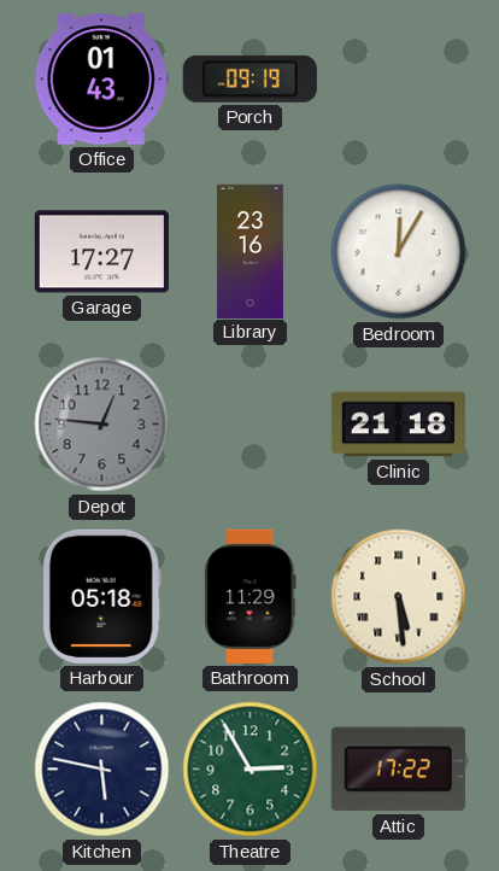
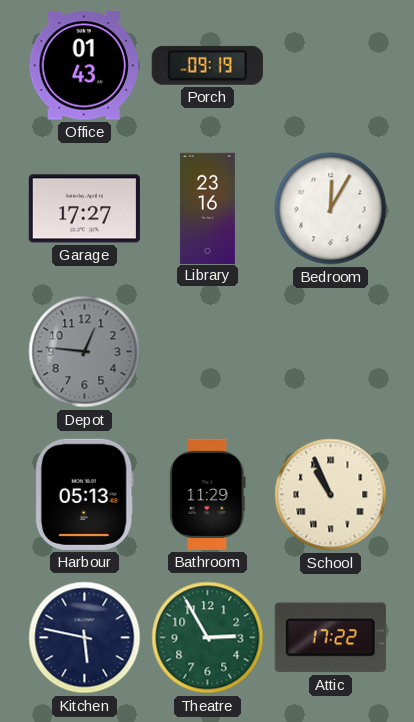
Clinic: 21:18 -> none
Harbour: 05:18 -> 05:13
School: 5:29 -> 10:56
